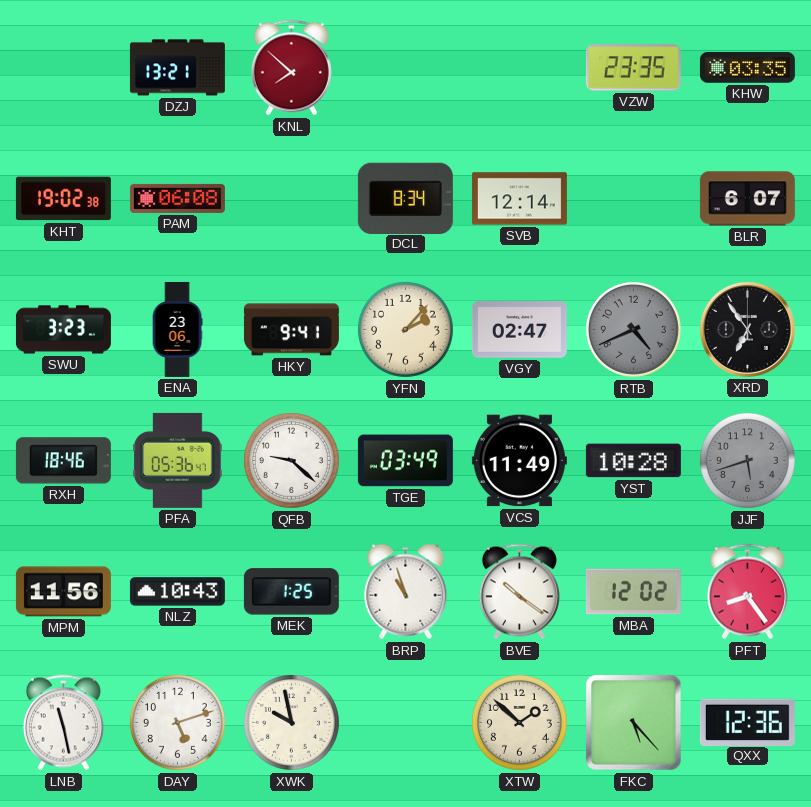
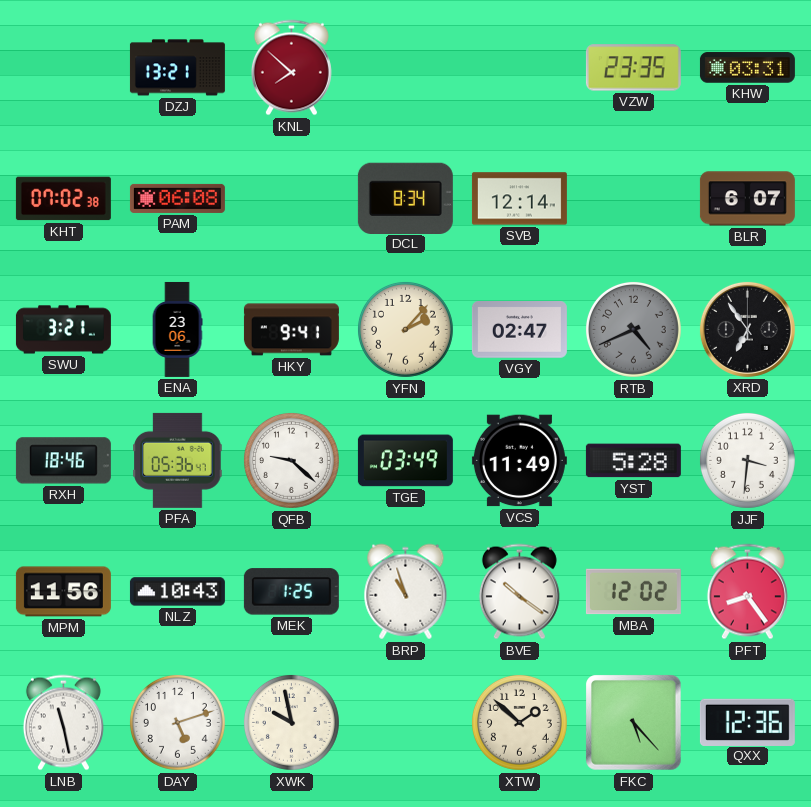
KHW: 03:35 -> 03:31
KHT: 19:02 -> 07:02
SWU: 3:23 -> 3:21
YST: 10:28 -> 5:28
JJF: 5:42 -> 3:31
JJF dial: grey -> white
